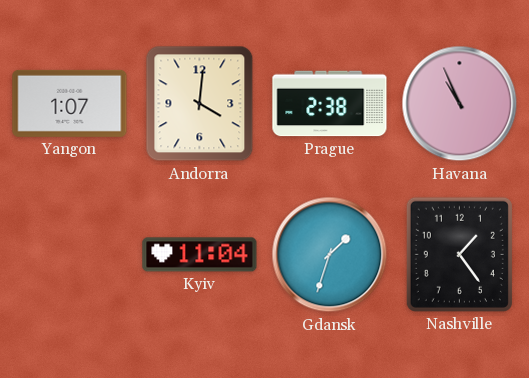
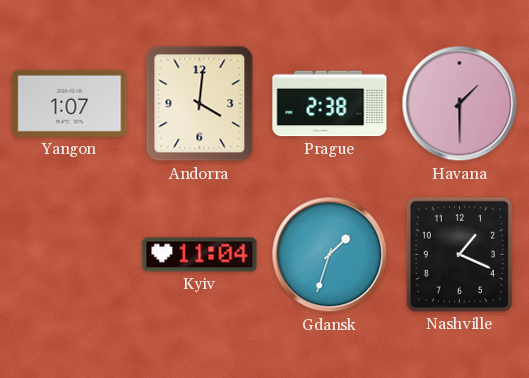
Havana: 10:56 -> 1:30
Nashville: 1:24 -> 1:19
